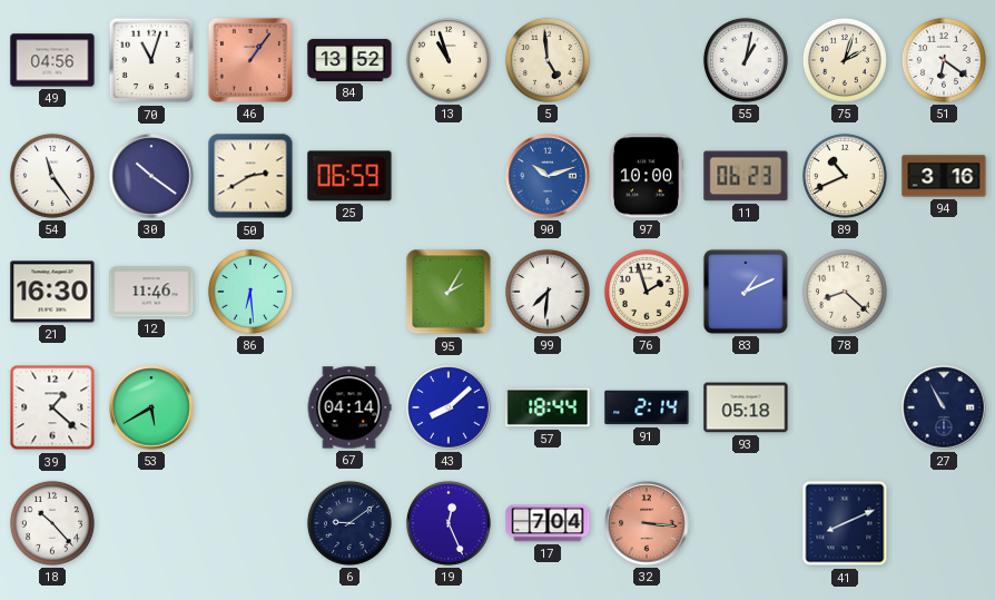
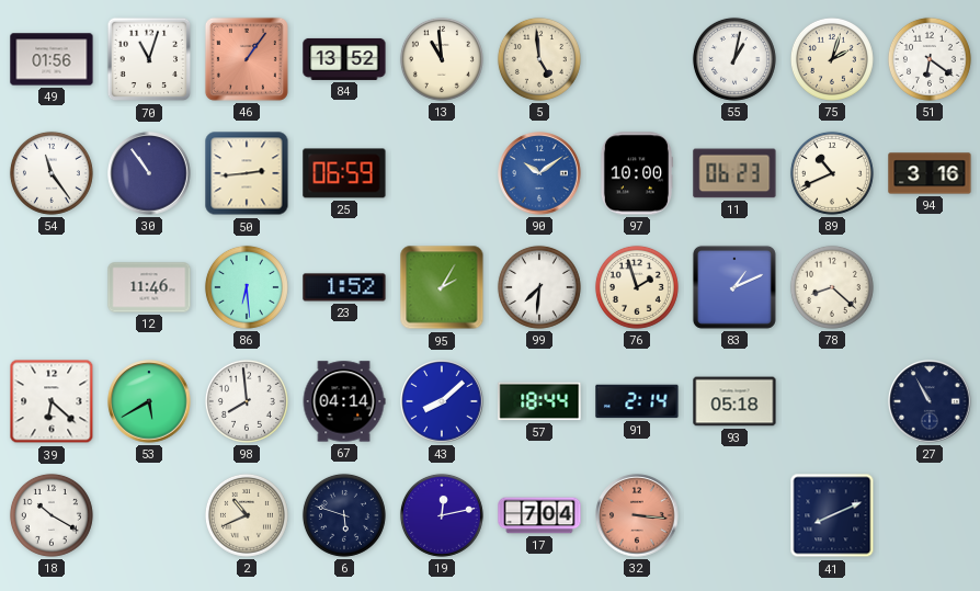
49: 04:56 -> 01:56
13: 10:57 -> 10:59
30: 10:21 -> 10:54
50: 2:40 -> 2:44
90: 10:12 -> 10:09
21: 16:30 -> none
23: none -> 1:52
39: 1:22 -> 6:22
98: none -> 7:59
18: 10:23 -> 10:20
2: none -> 10:41
6: 9:09 -> 5:48
19: 12:26 -> 12:13
